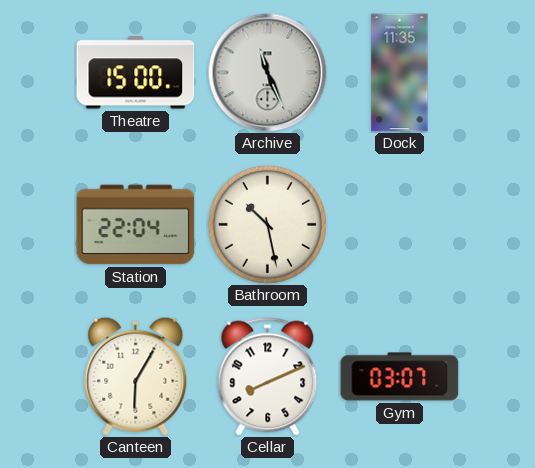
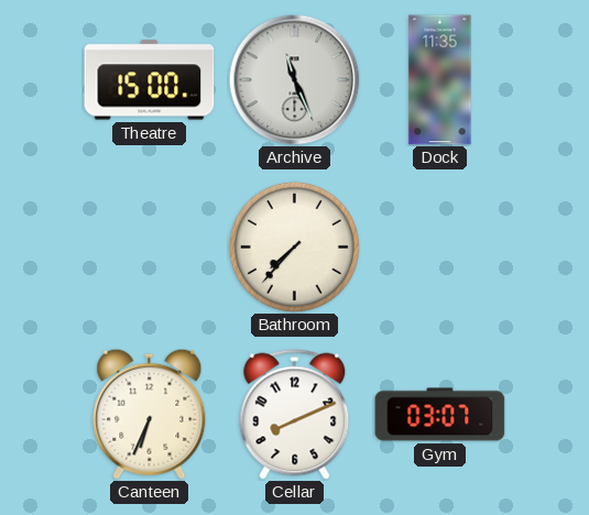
Station: 22:04 -> none
Bathroom: 10:28 -> 7:37
Canteen: 6:05 -> 6:34
